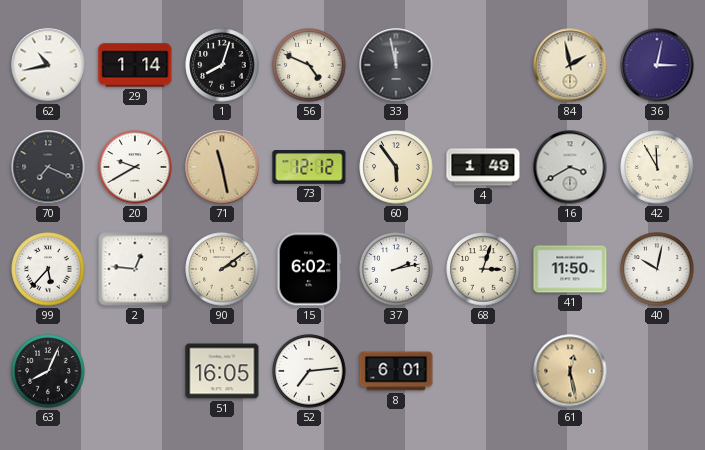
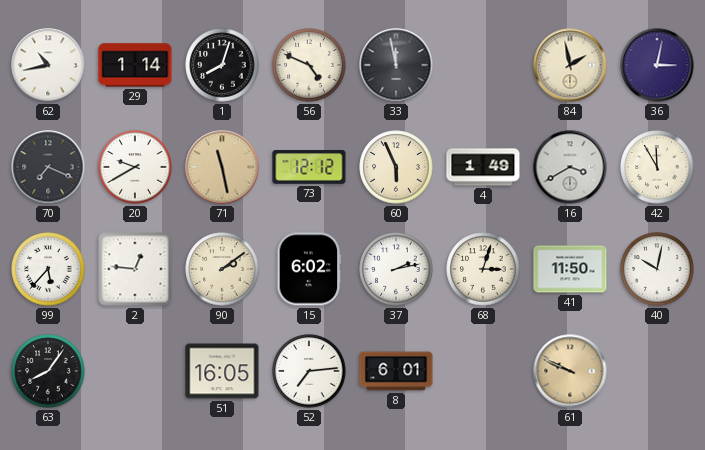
60: 5:54 -> 5:56
63: 8:04 -> 8:06
61: 12:28 -> 9:49
